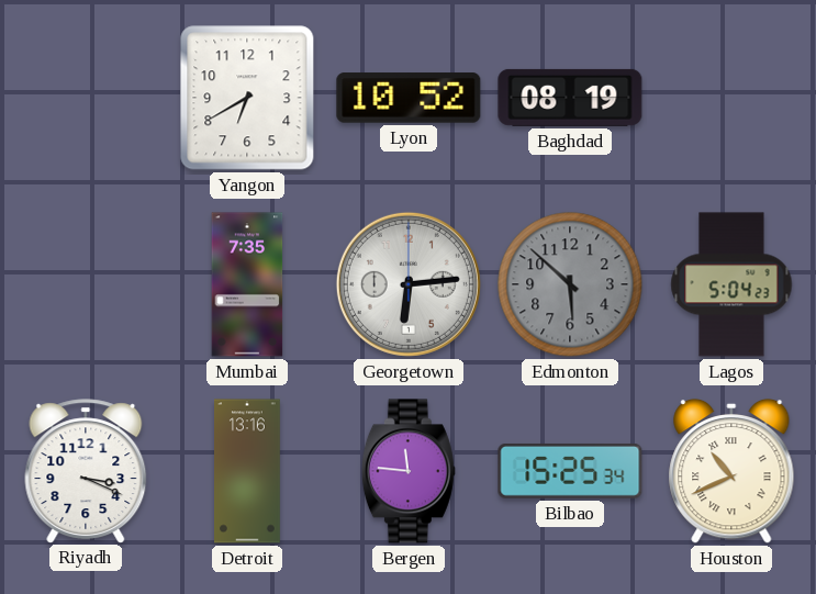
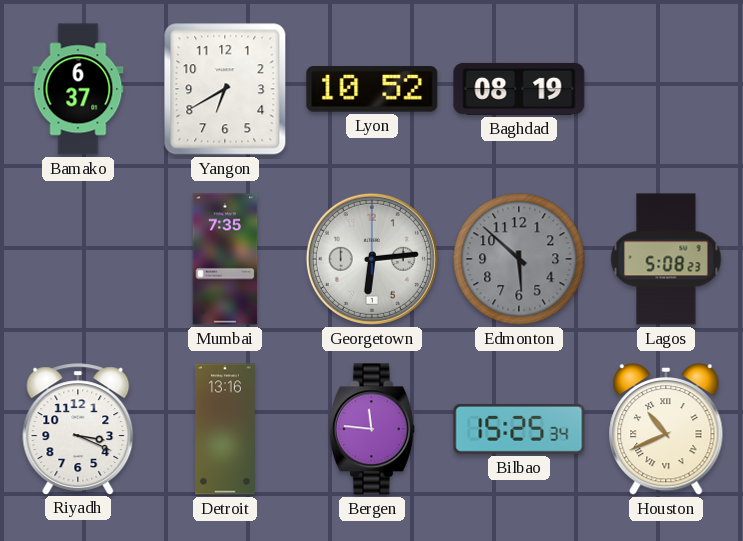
Bamako: none -> 6:37
Lagos: 5:04 -> 5:08
